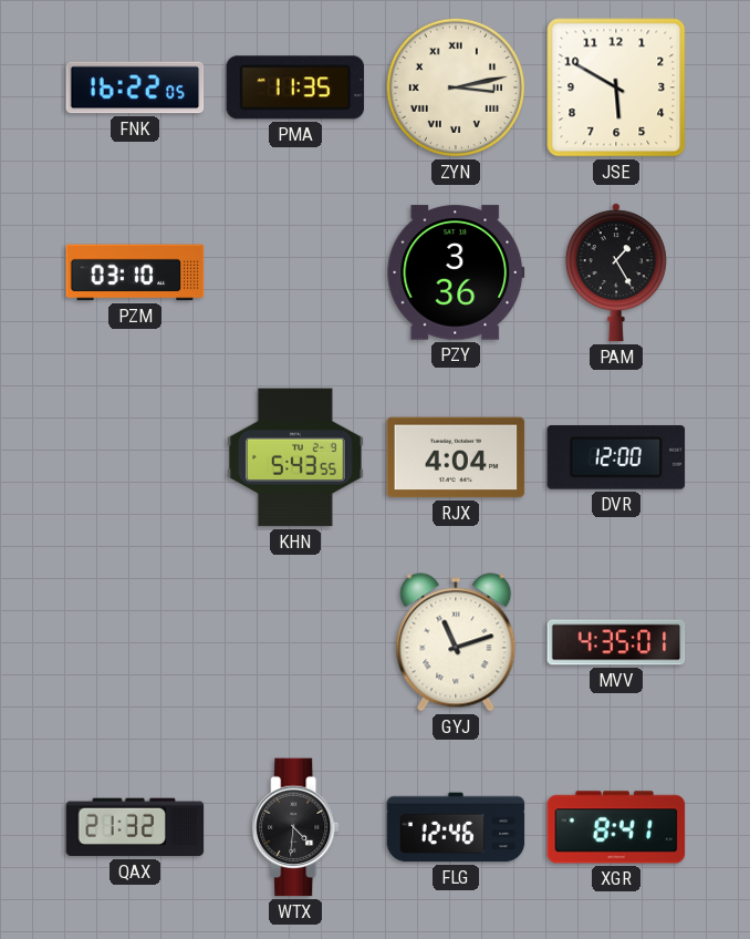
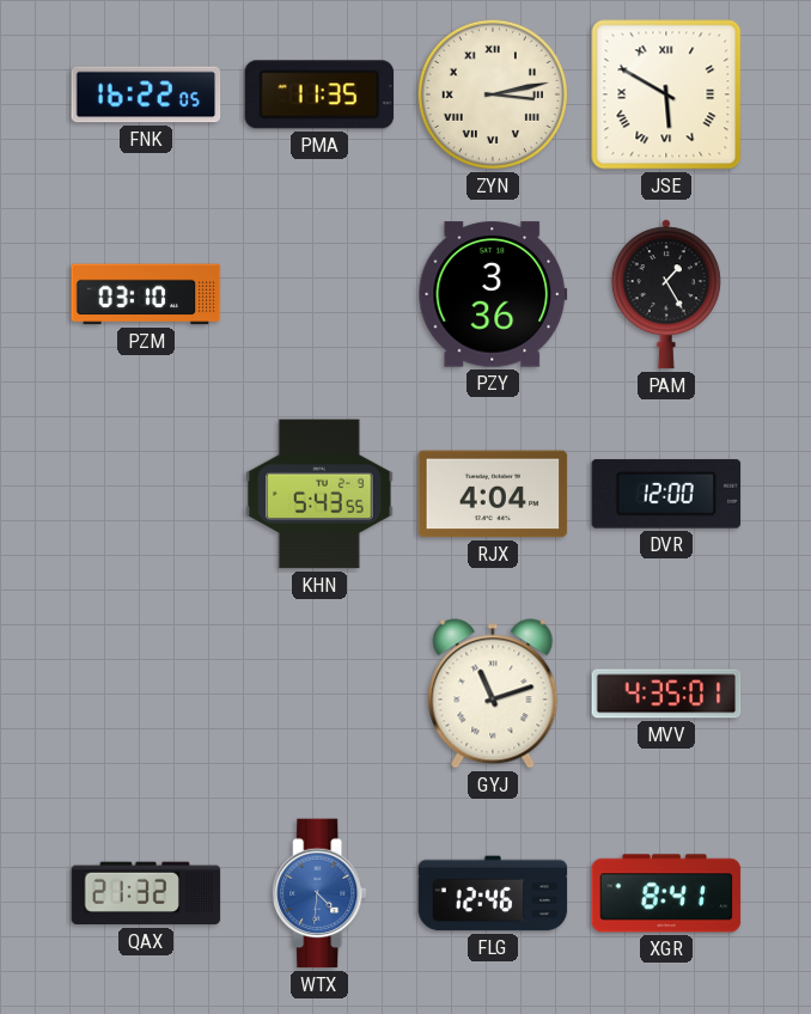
JSE numerals: Arabic -> Roman
WTX dial: black -> blue
